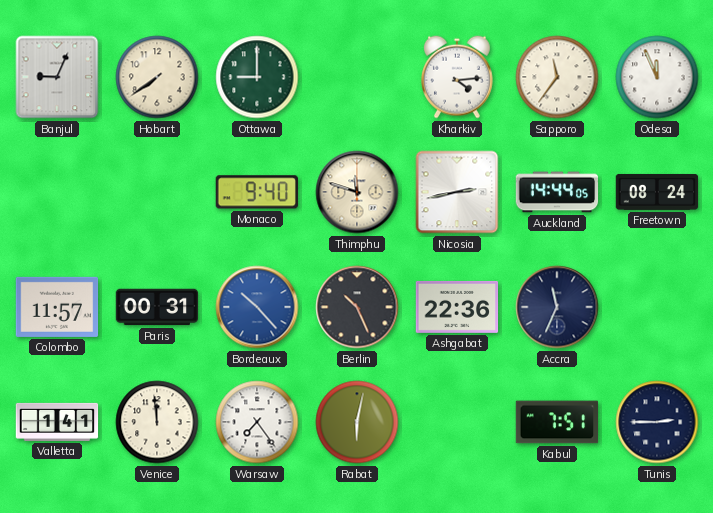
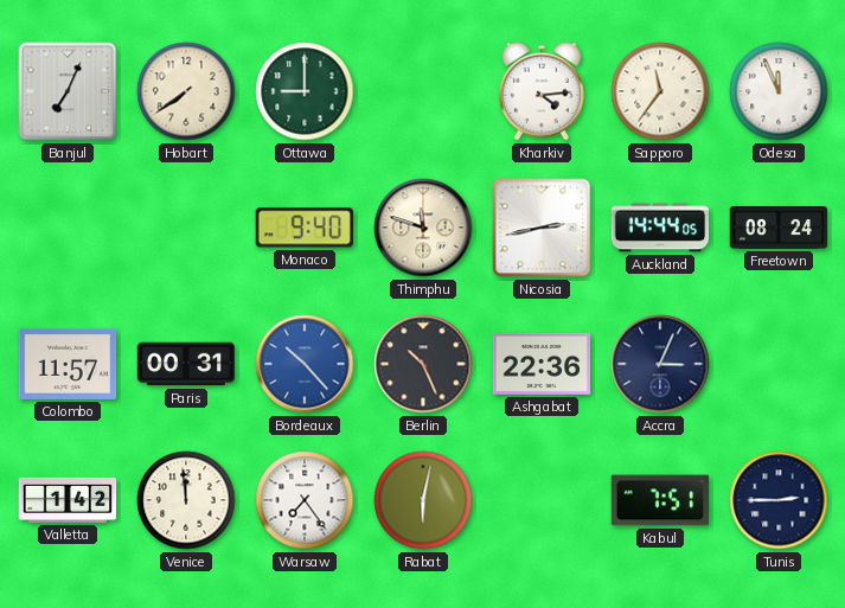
Banjul: 9:04 -> 7:04
Accra: 11:34 -> 3:04
Valletta: 1:41 -> 1:42
